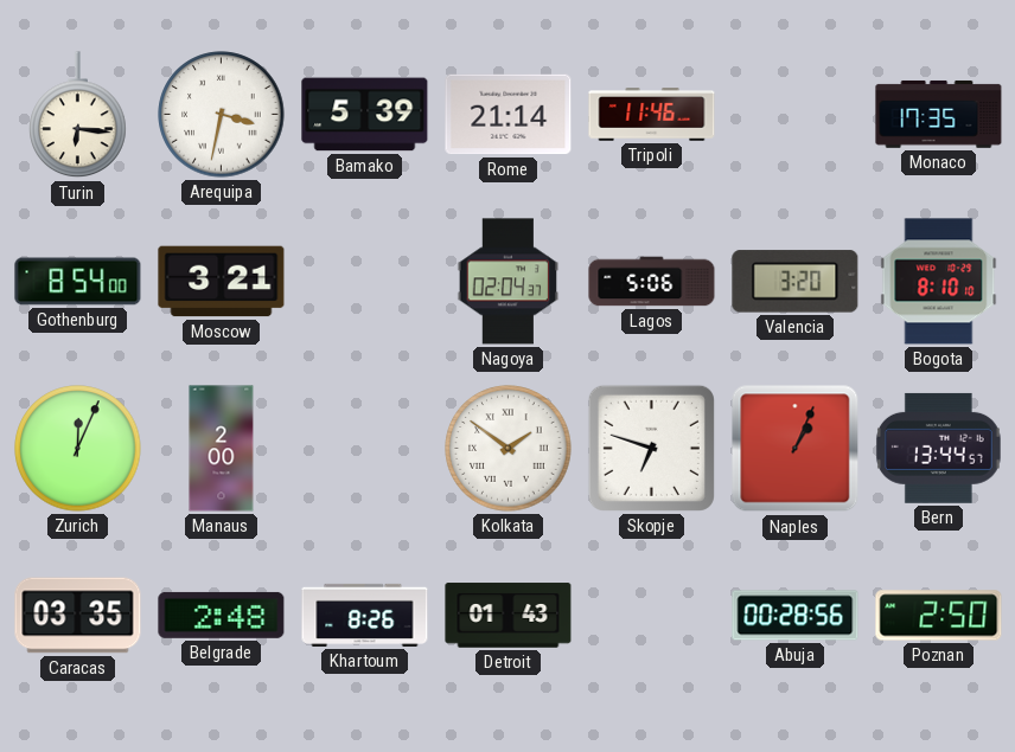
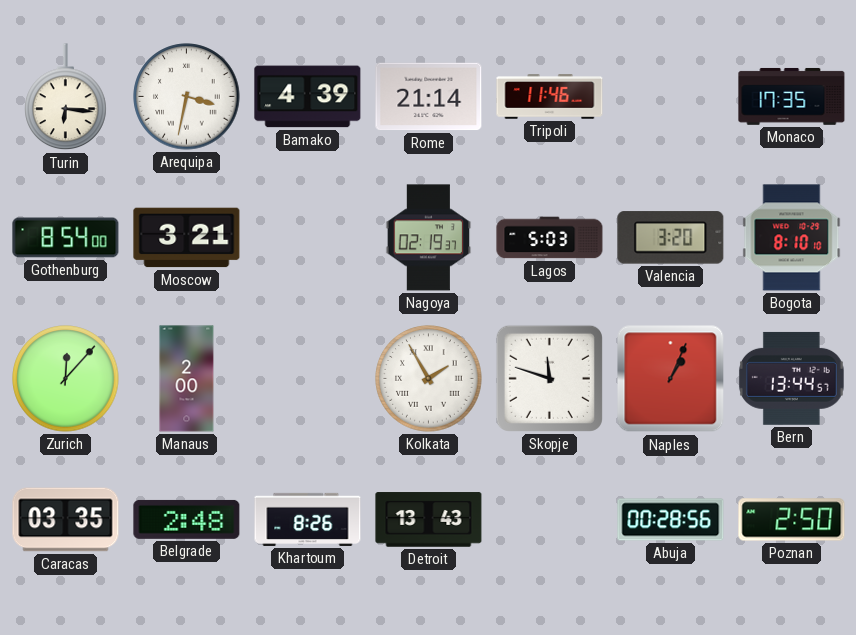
Bamako: 5:39 -> 4:39
Nagoya: 02:04 -> 02:19
Lagos: 5:06 -> 5:03
Zurich: 12:04 -> 12:07
Kolkata: 1:51 -> 1:55
Skopje: 6:48 -> 11:48
Detroit: 01:43 -> 13:43
